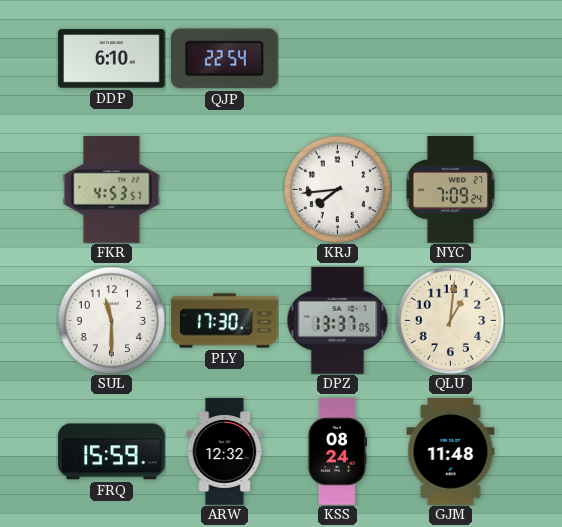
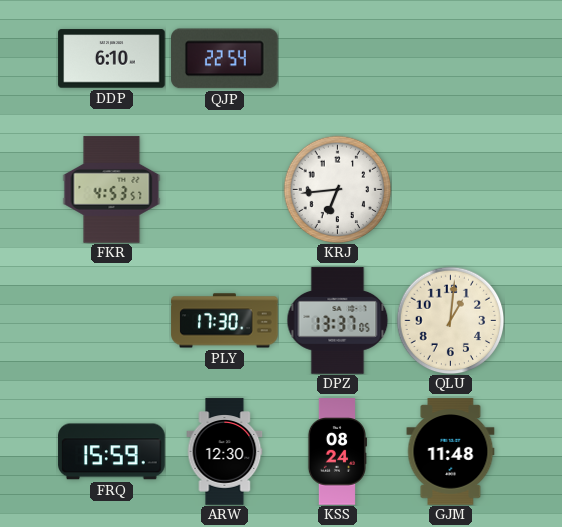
KRJ: 7:44 -> 6:44
NYC: 7:09 -> none
SUL: 11:30 -> none
ARW: 12:32 -> 12:30
